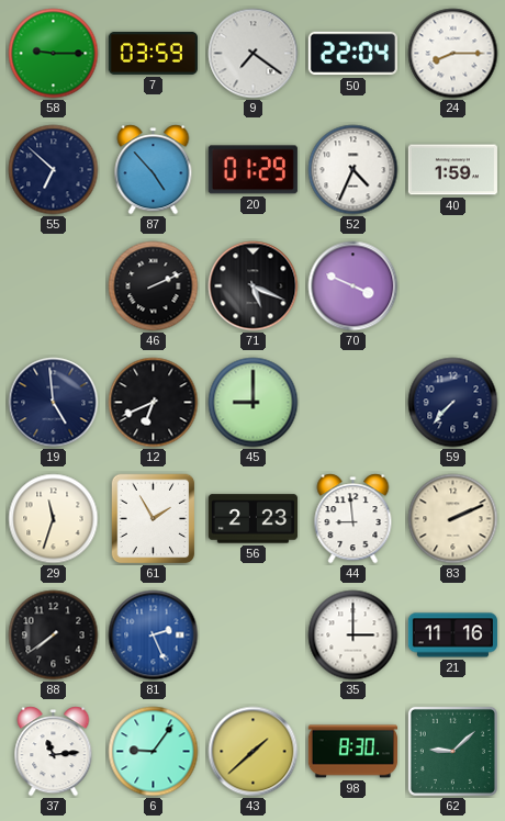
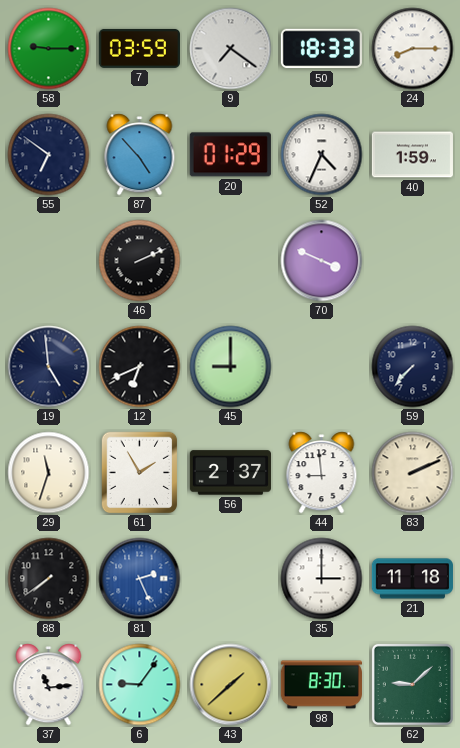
50: 22:04 -> 18:33
55: 6:52 -> 6:51
71: 5:19 -> none
56: 2:23 -> 2:37
21: 11:16 -> 11:18
